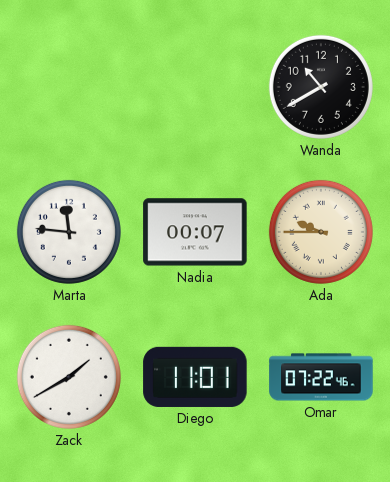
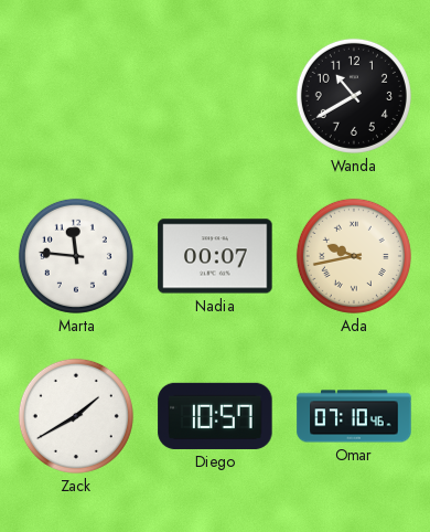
Ada: 9:45 -> 9:43
Diego: 11:01 -> 10:57
Omar: 07:22 -> 07:10
